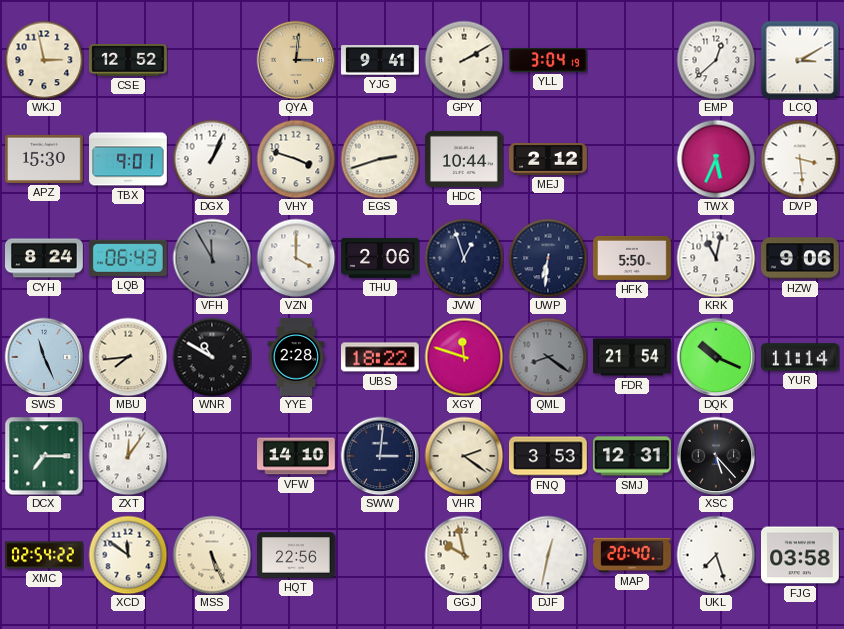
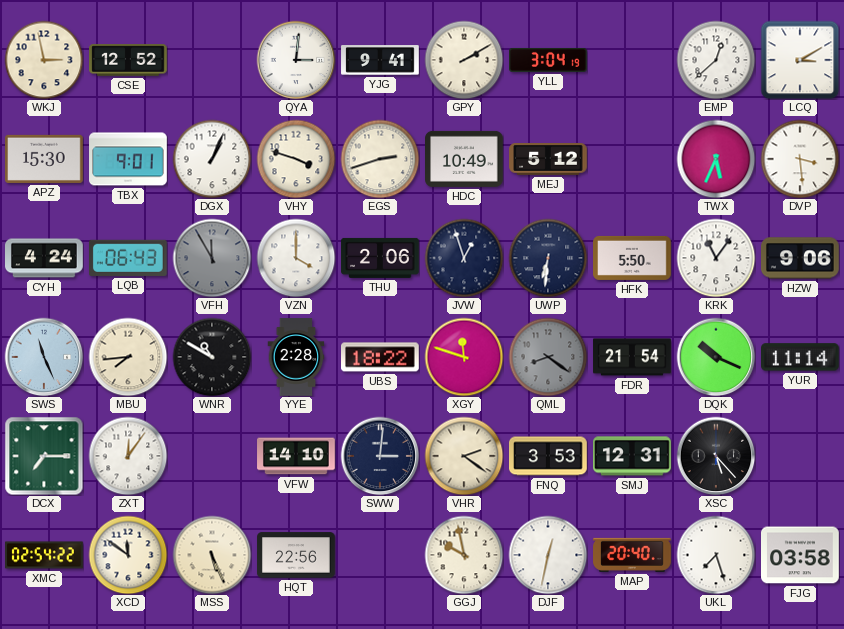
QYA dial: champagne -> white
HDC: 10:44 -> 10:49
MEJ: 2:12 -> 5:12
CYH: 8:24 -> 4:24
KRK: 11:02 -> 11:06
